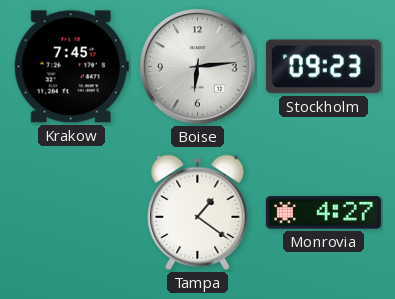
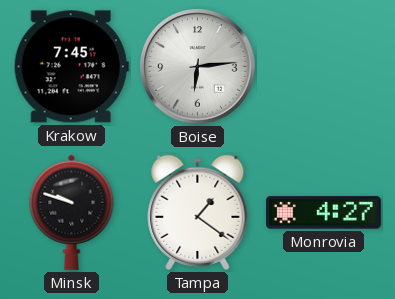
Stockholm: 09:23 -> none
Minsk: none -> 9:48
